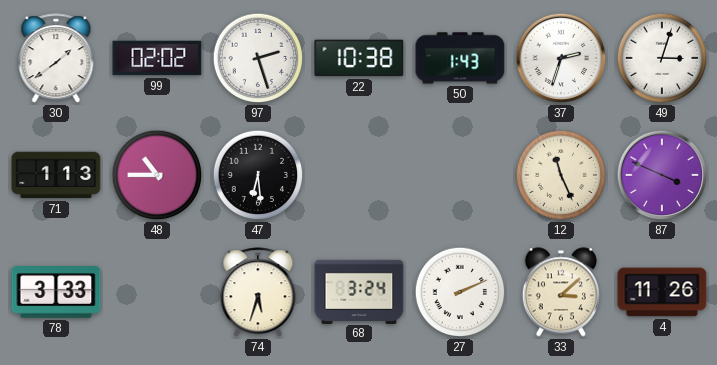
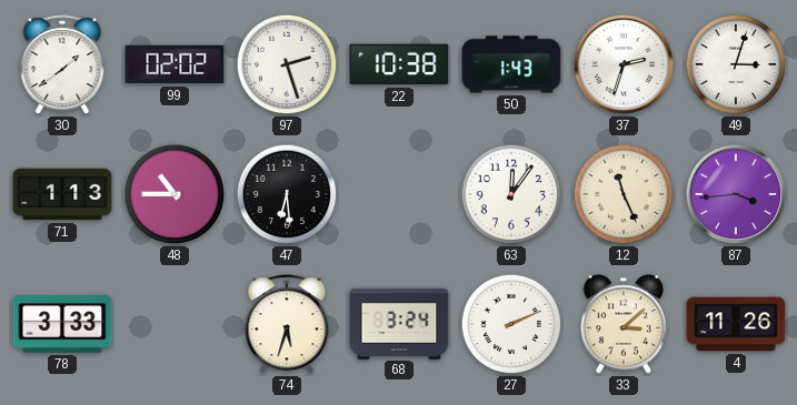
63: none -> 12:06
87: 3:49 -> 3:44
